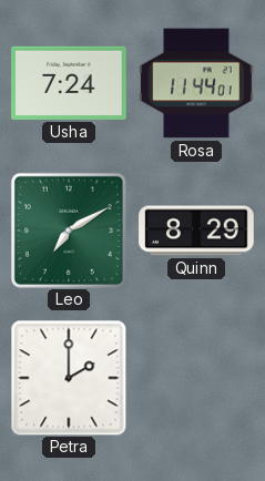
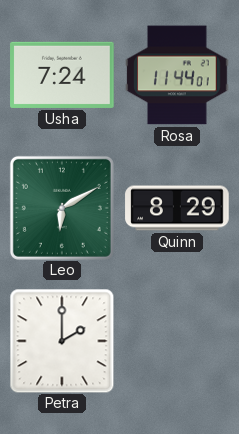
Leo: 7:10 -> 6:10
